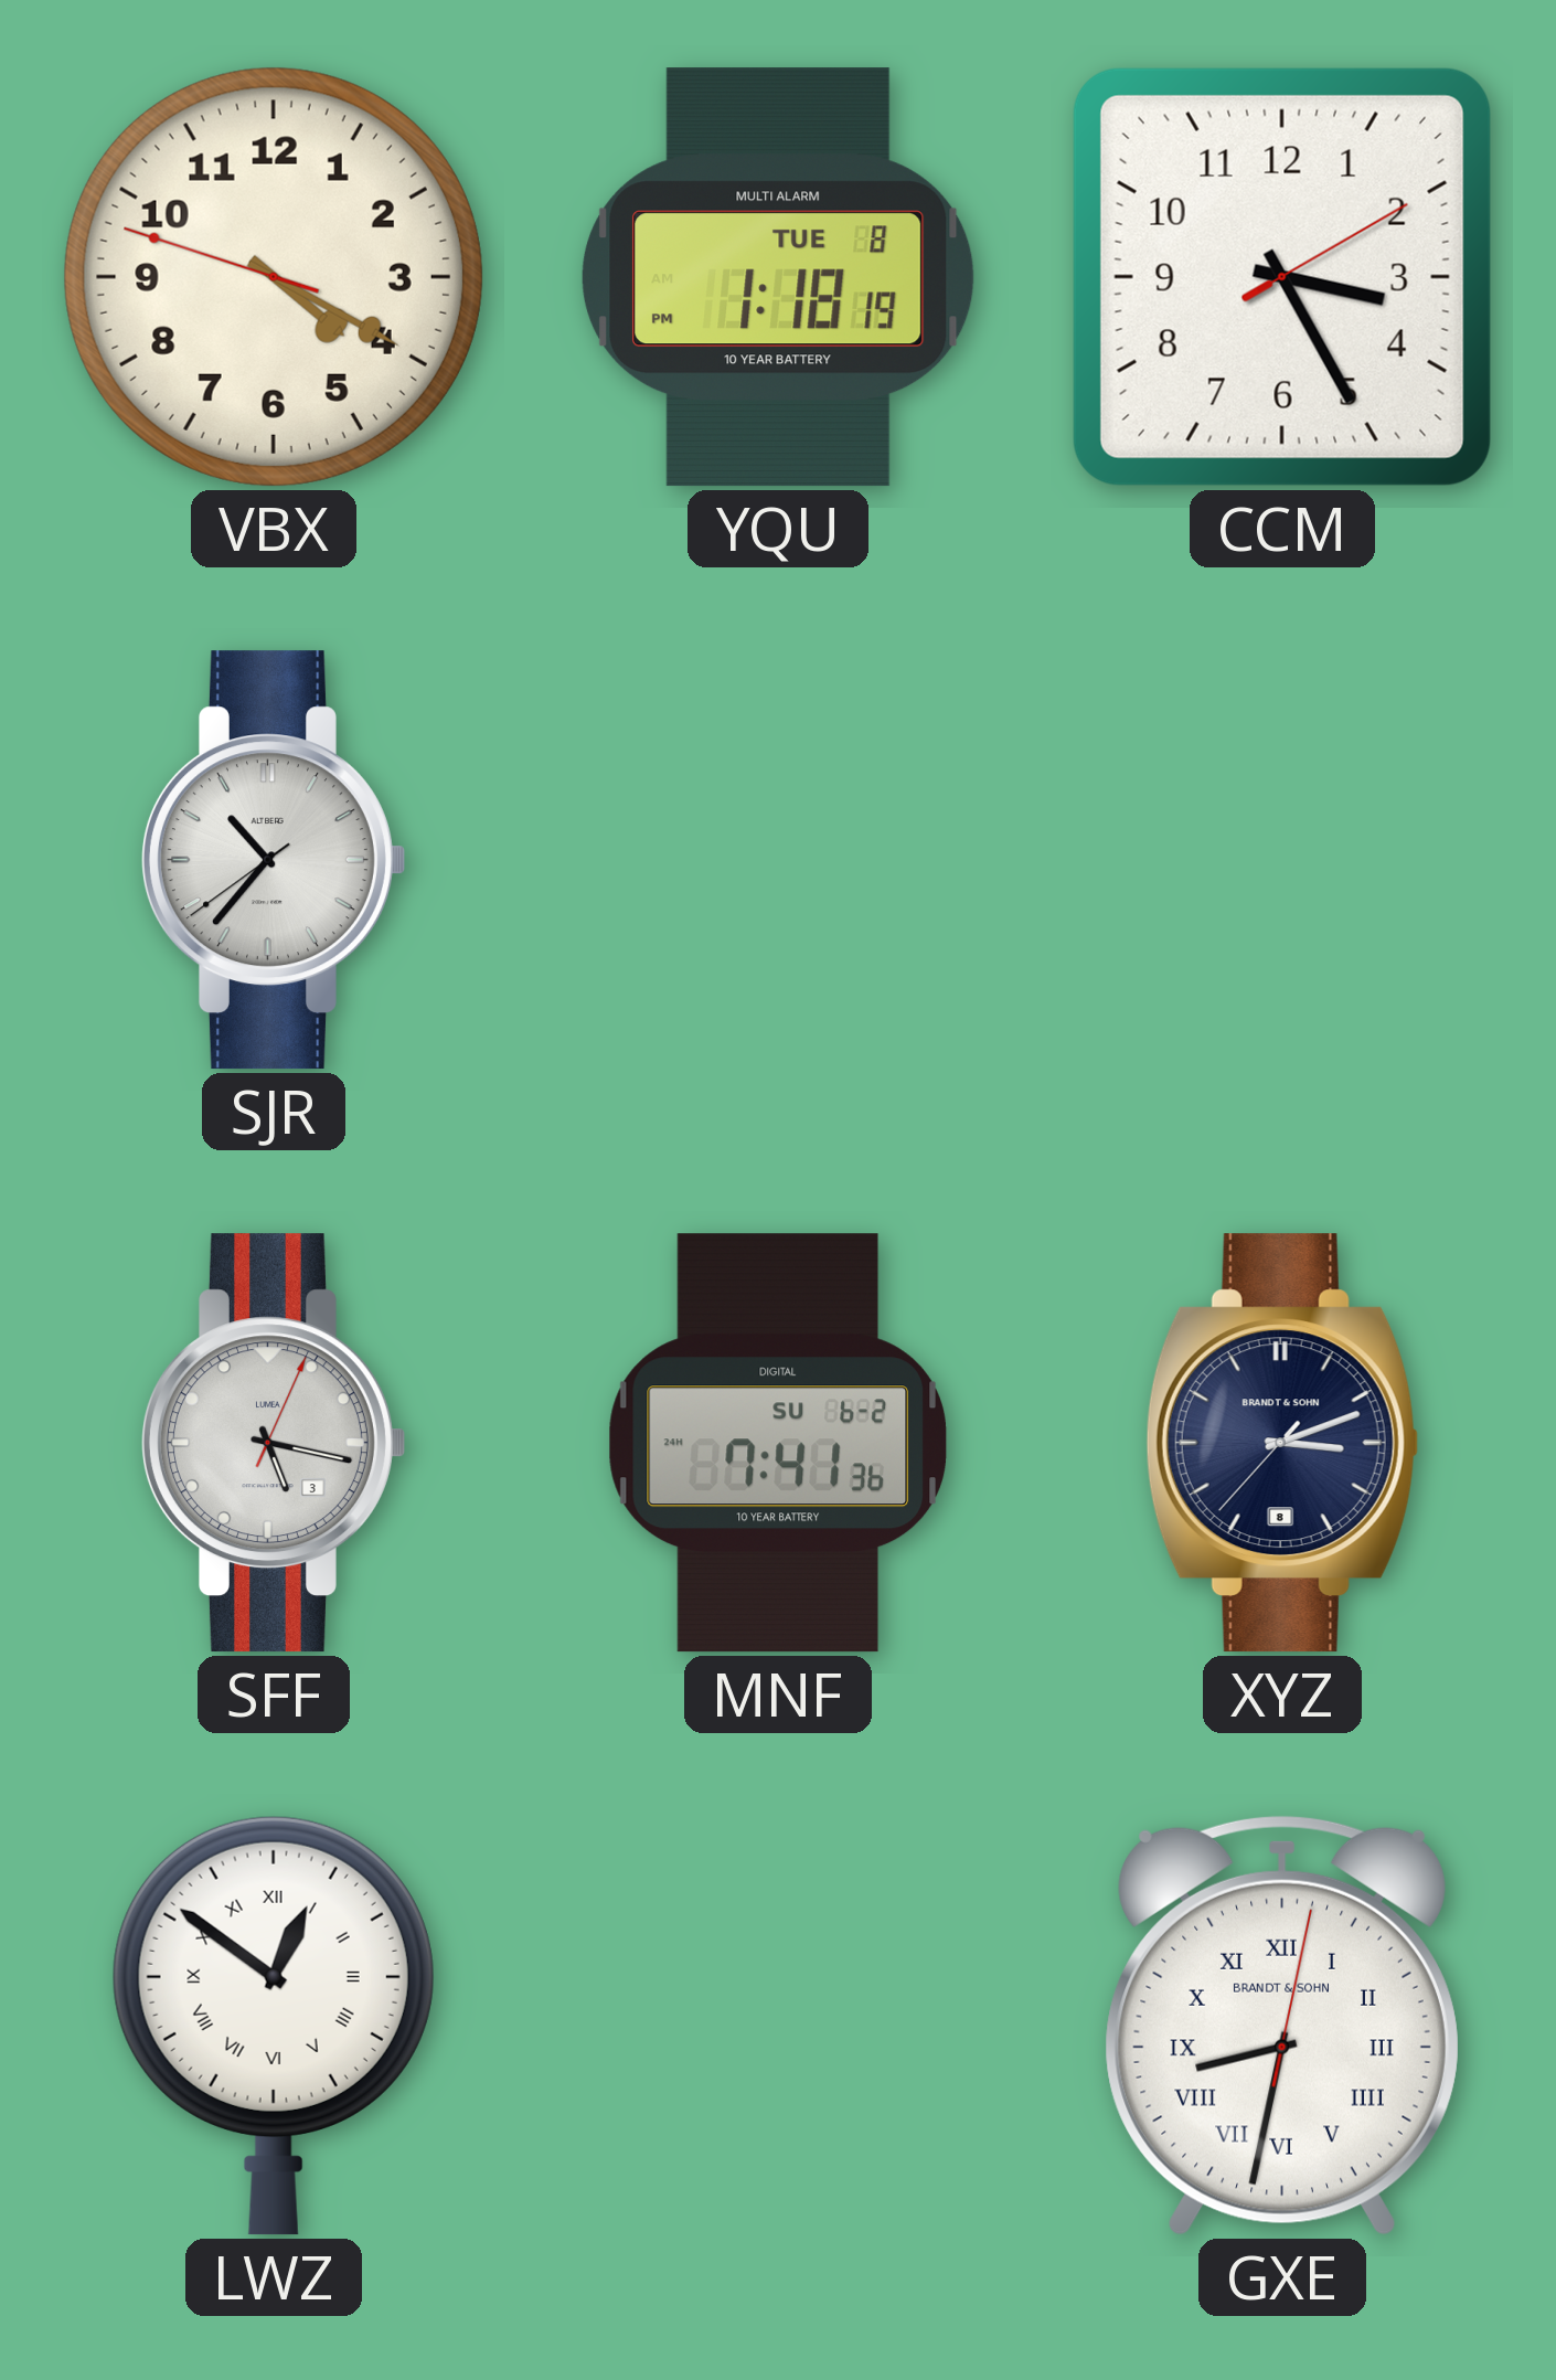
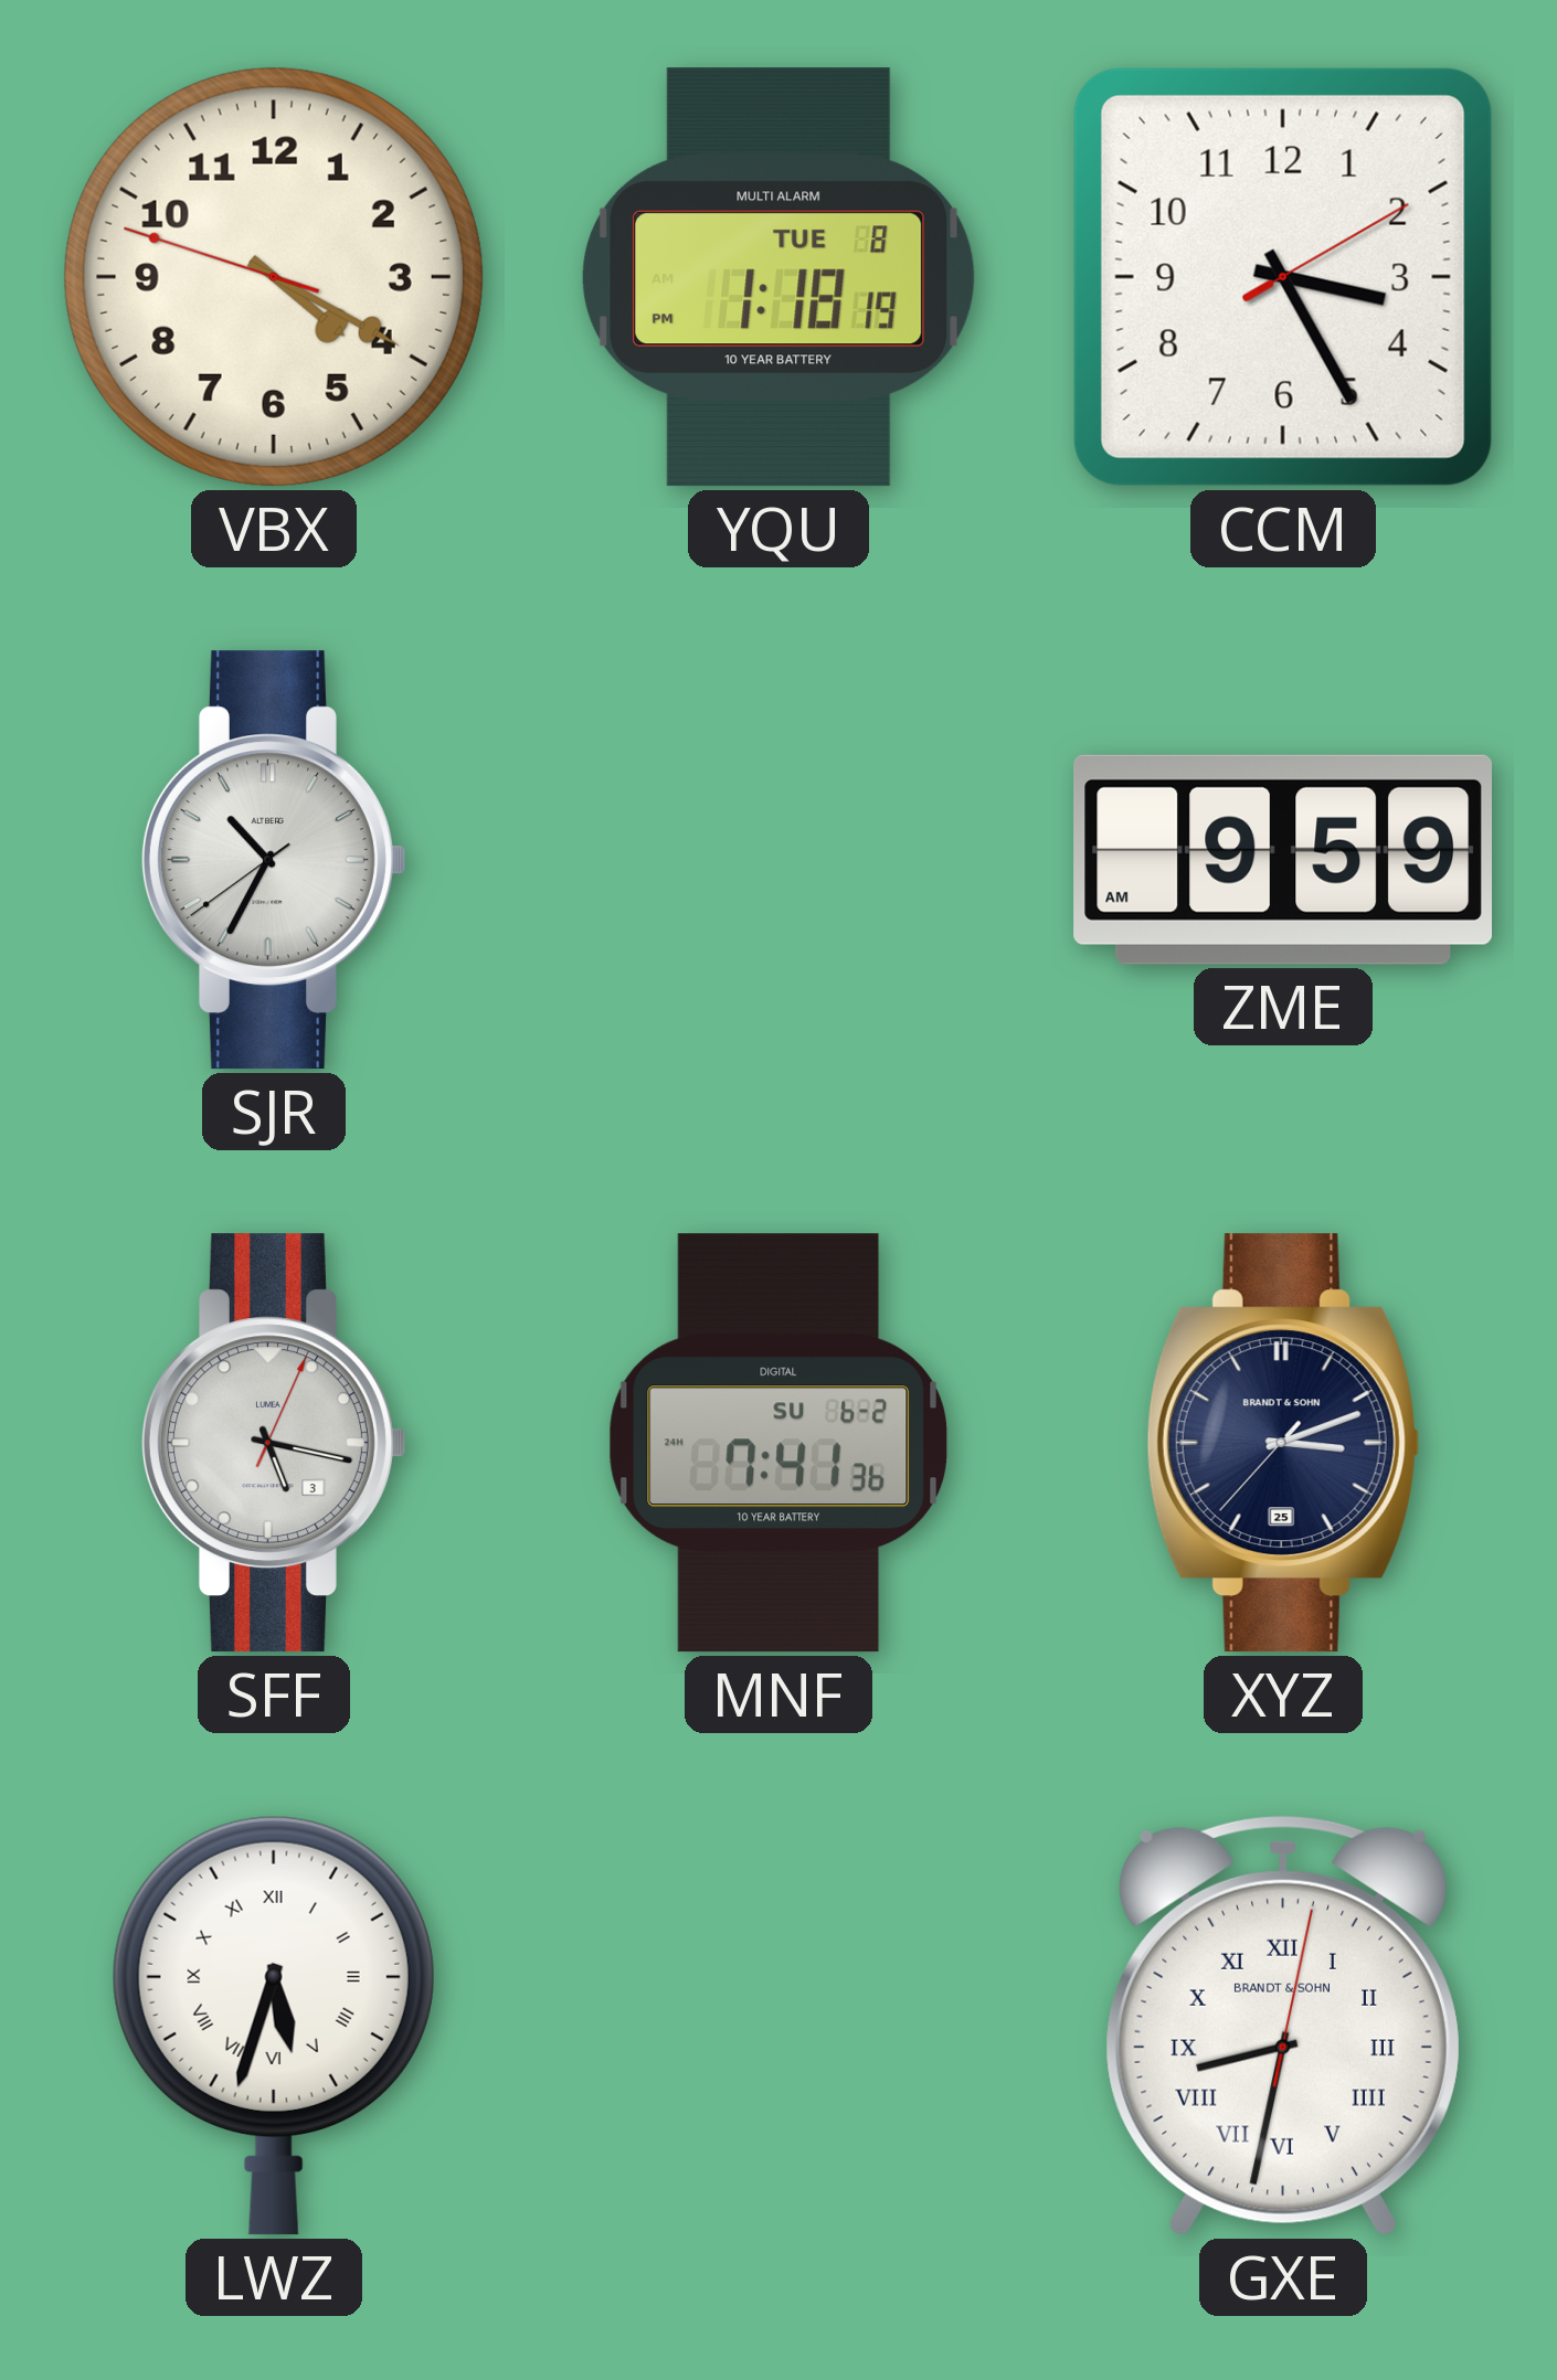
SJR: 10:36 -> 10:34
ZME: none -> 9:59
XYZ date: 8 -> 25
LWZ: 12:51 -> 5:33
